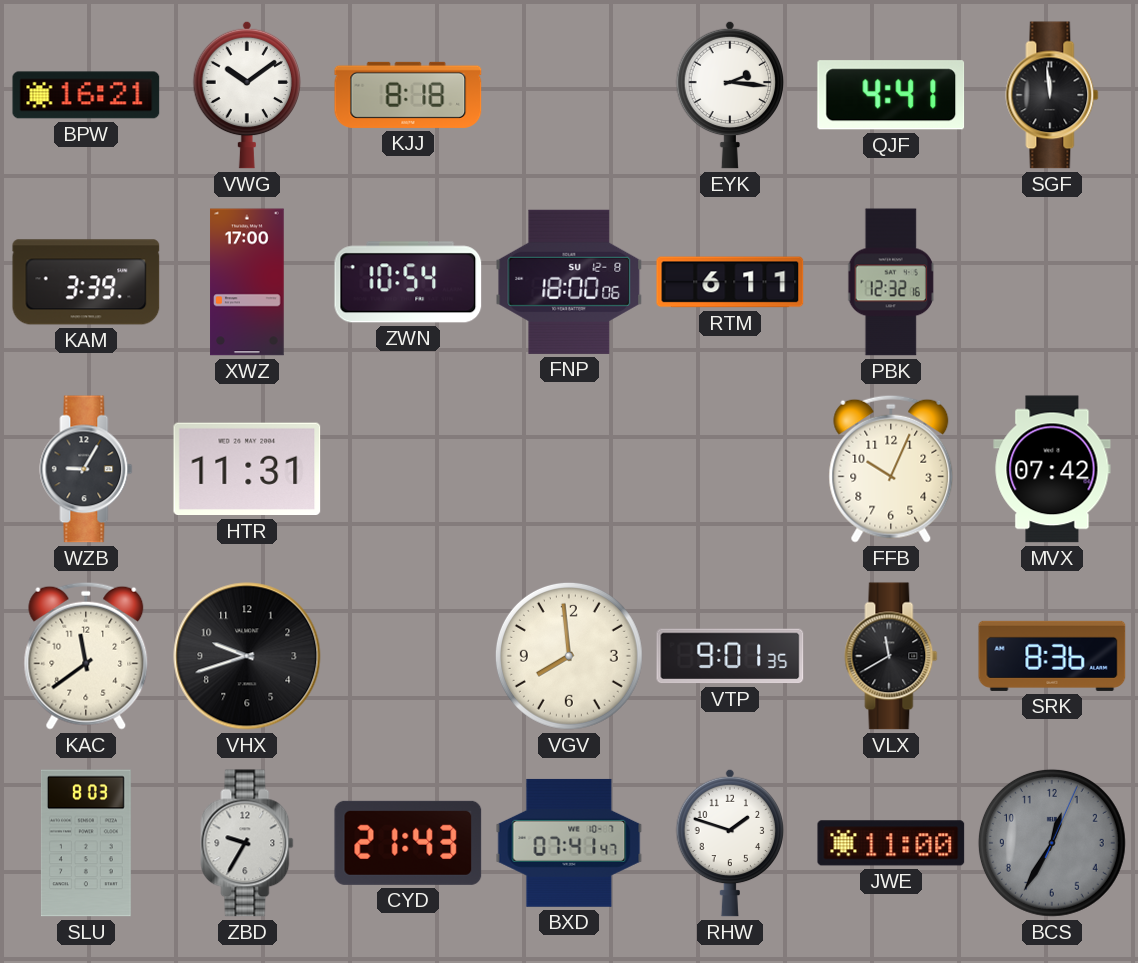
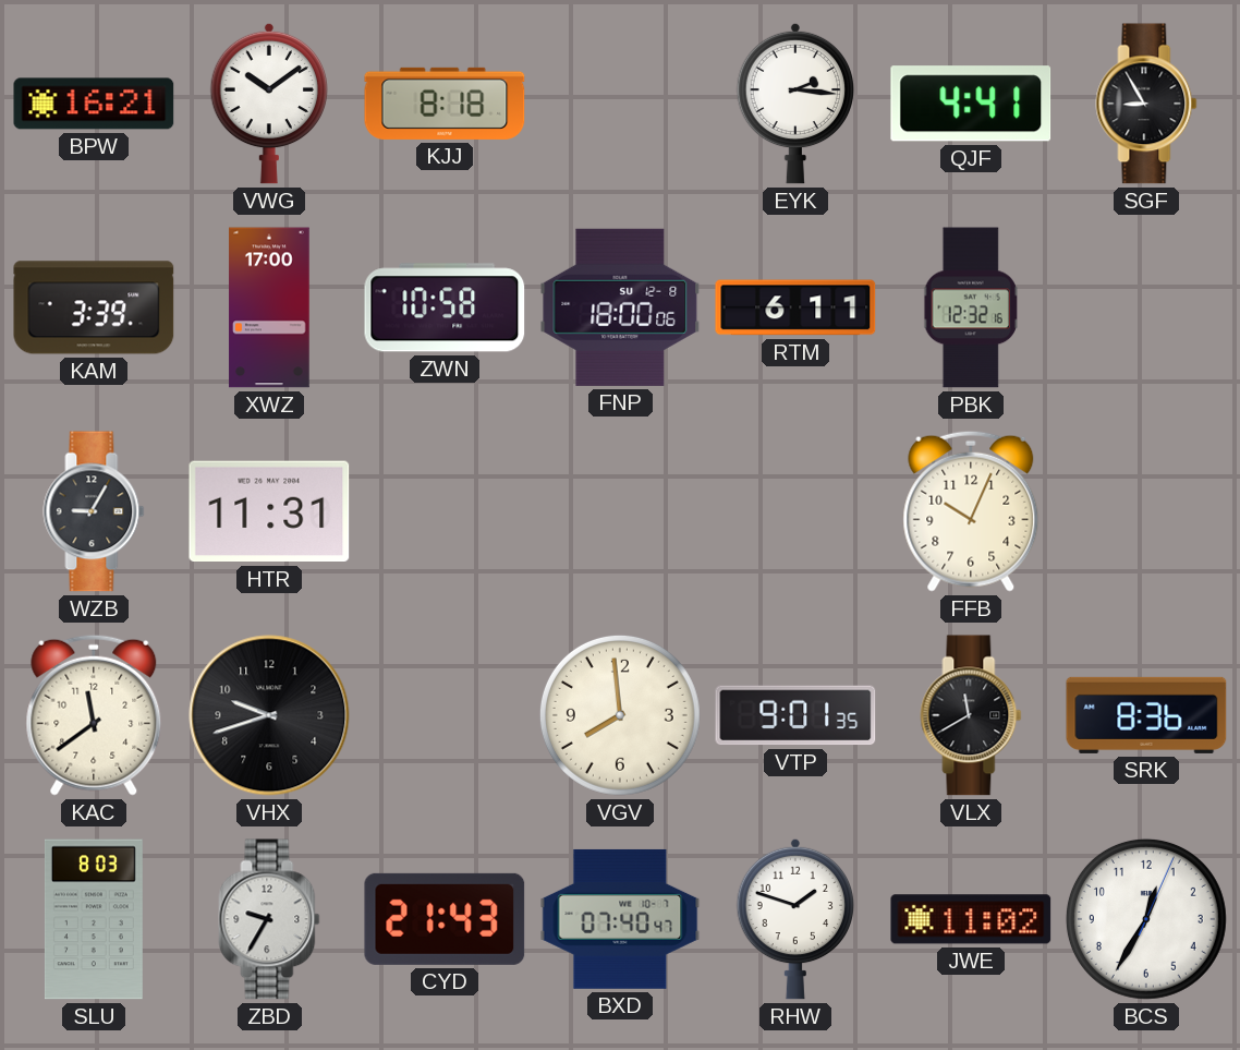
SGF: 11:59 -> 8:55
ZWN: 10:54 -> 10:58
MVX: 07:42 -> none
BXD: 07:41 -> 07:40
JWE: 11:00 -> 11:02
BCS dial: grey -> white
